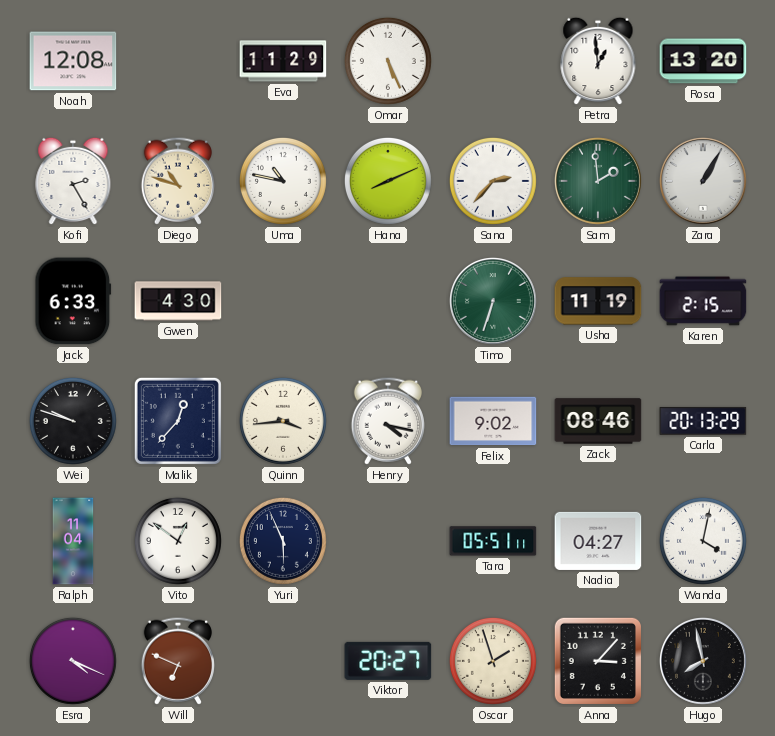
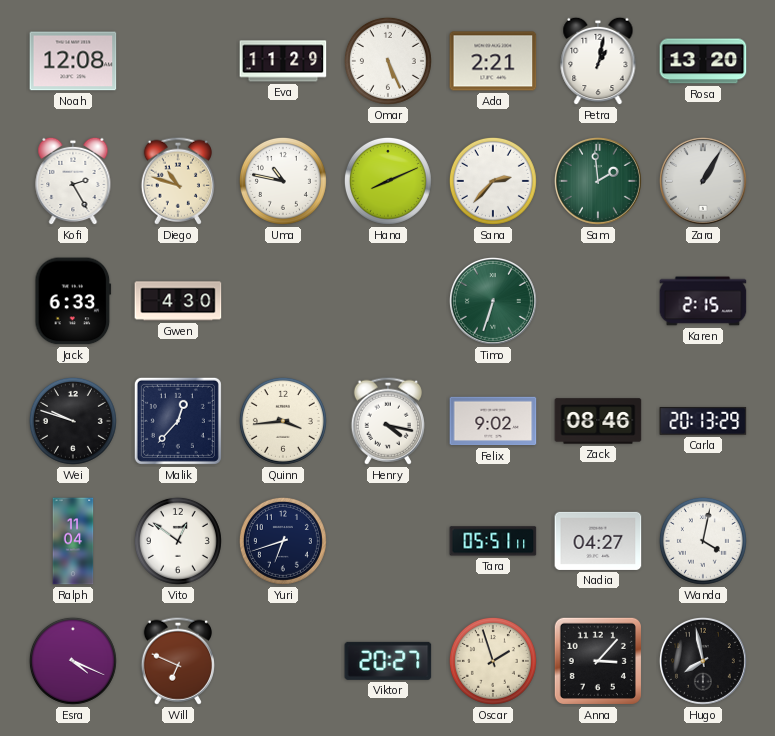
Ada: none -> 2:21
Petra: 12:59 -> 1:02
Usha: 11:19 -> none
Yuri: 5:56 -> 6:42
